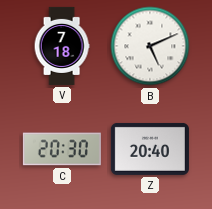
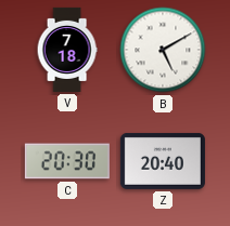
B: 5:11 -> 5:10
